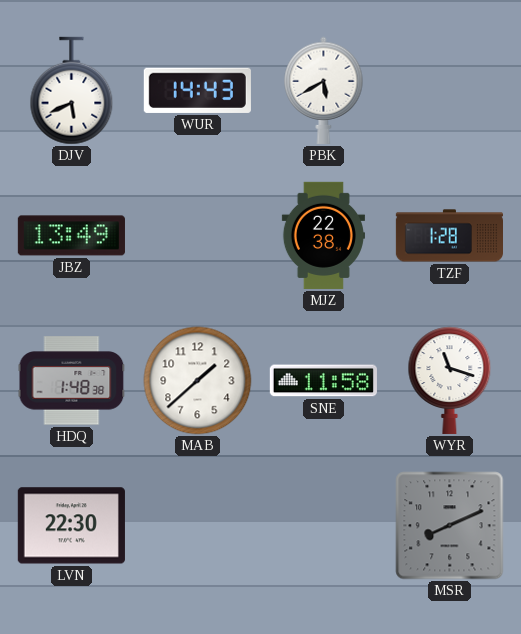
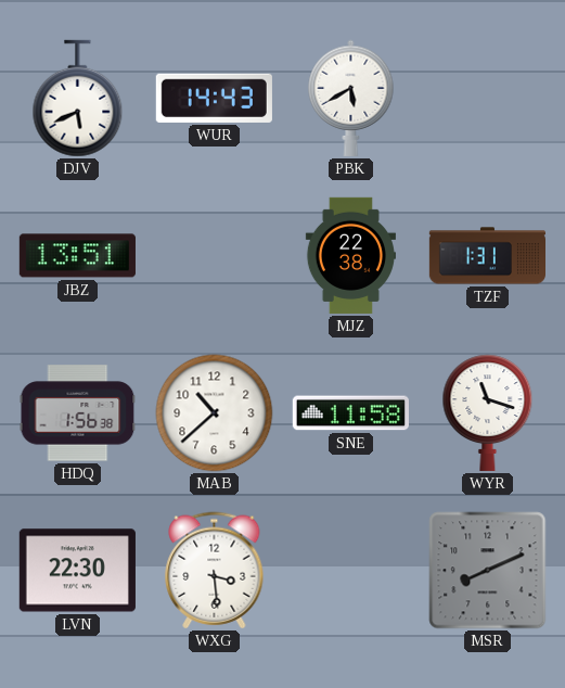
JBZ: 13:49 -> 13:51
TZF: 1:28 -> 1:31
HDQ: 1:48 -> 1:56
MAB: 1:38 -> 10:38
WXG: none -> 3:29
